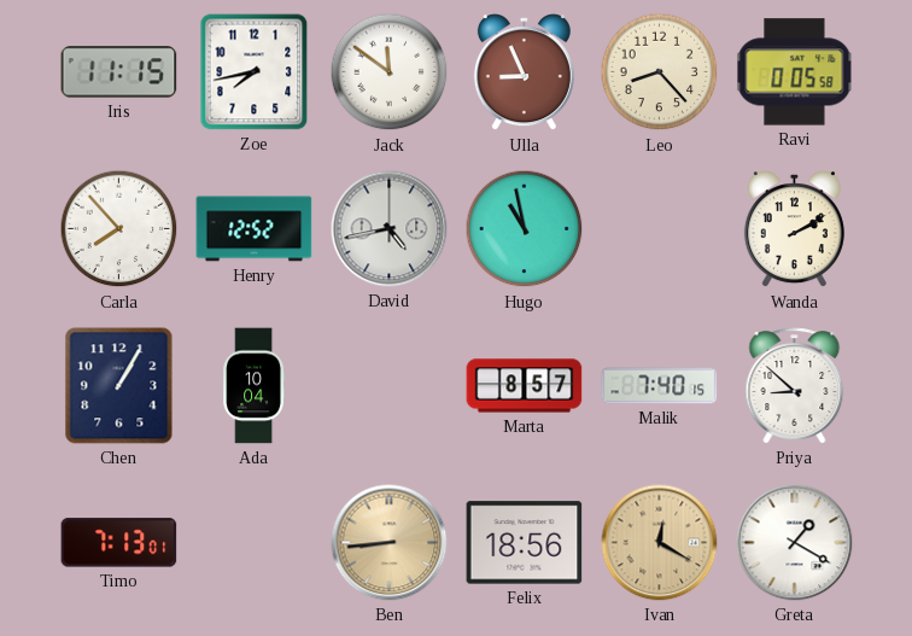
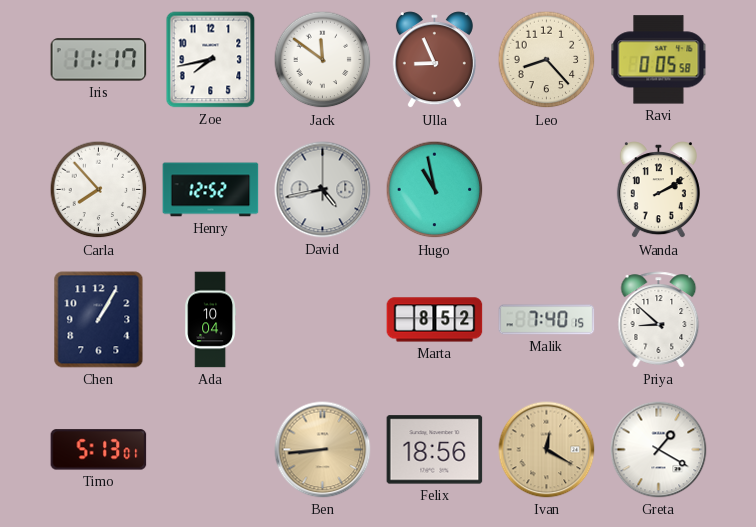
Iris: 11:15 -> 11:17
Marta: 8:57 -> 8:52
Timo: 7:13 -> 5:13
